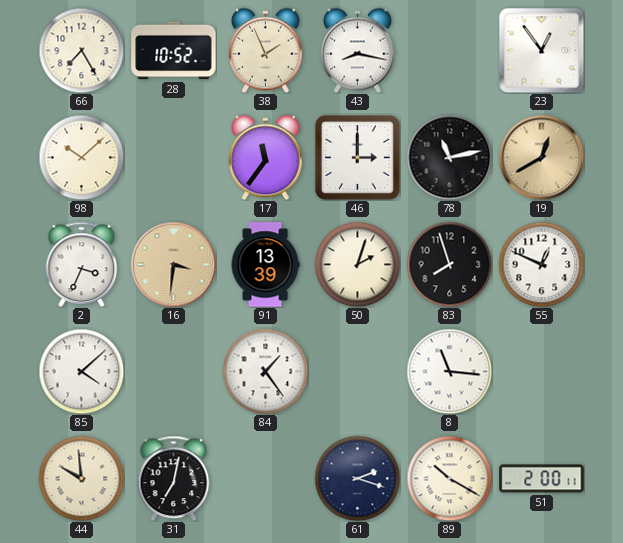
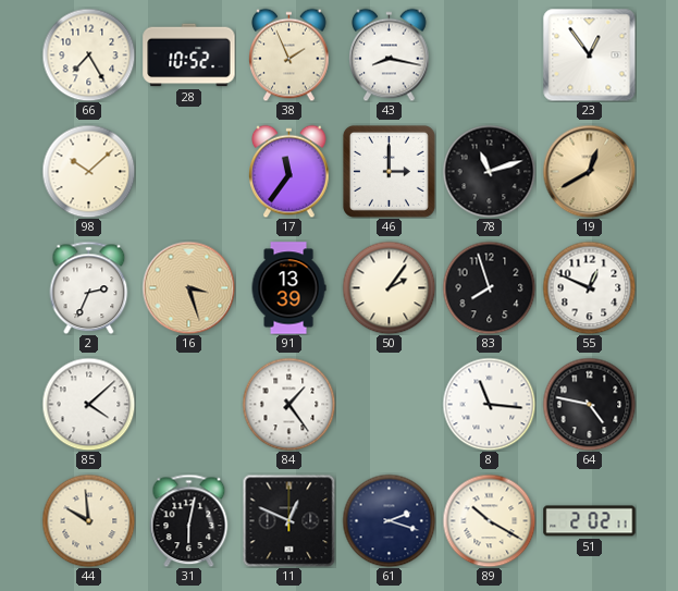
78: 11:13 -> 11:12
2: 3:34 -> 2:34
16: 3:31 -> 3:27
50: 2:03 -> 2:06
64: none -> 4:47
31: 7:02 -> 6:02
11: none -> 12:49
51: 2:00 -> 2:02
